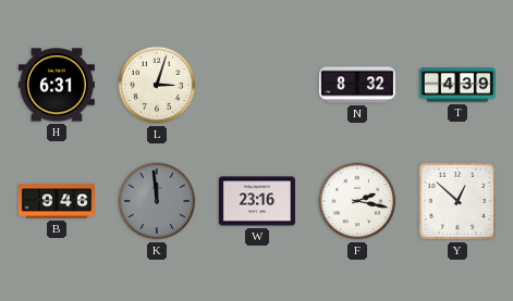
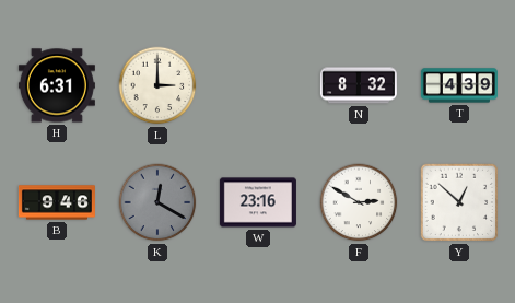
L: 3:03 -> 3:00
K: 11:59 -> 12:20
F: 2:17 -> 2:50
